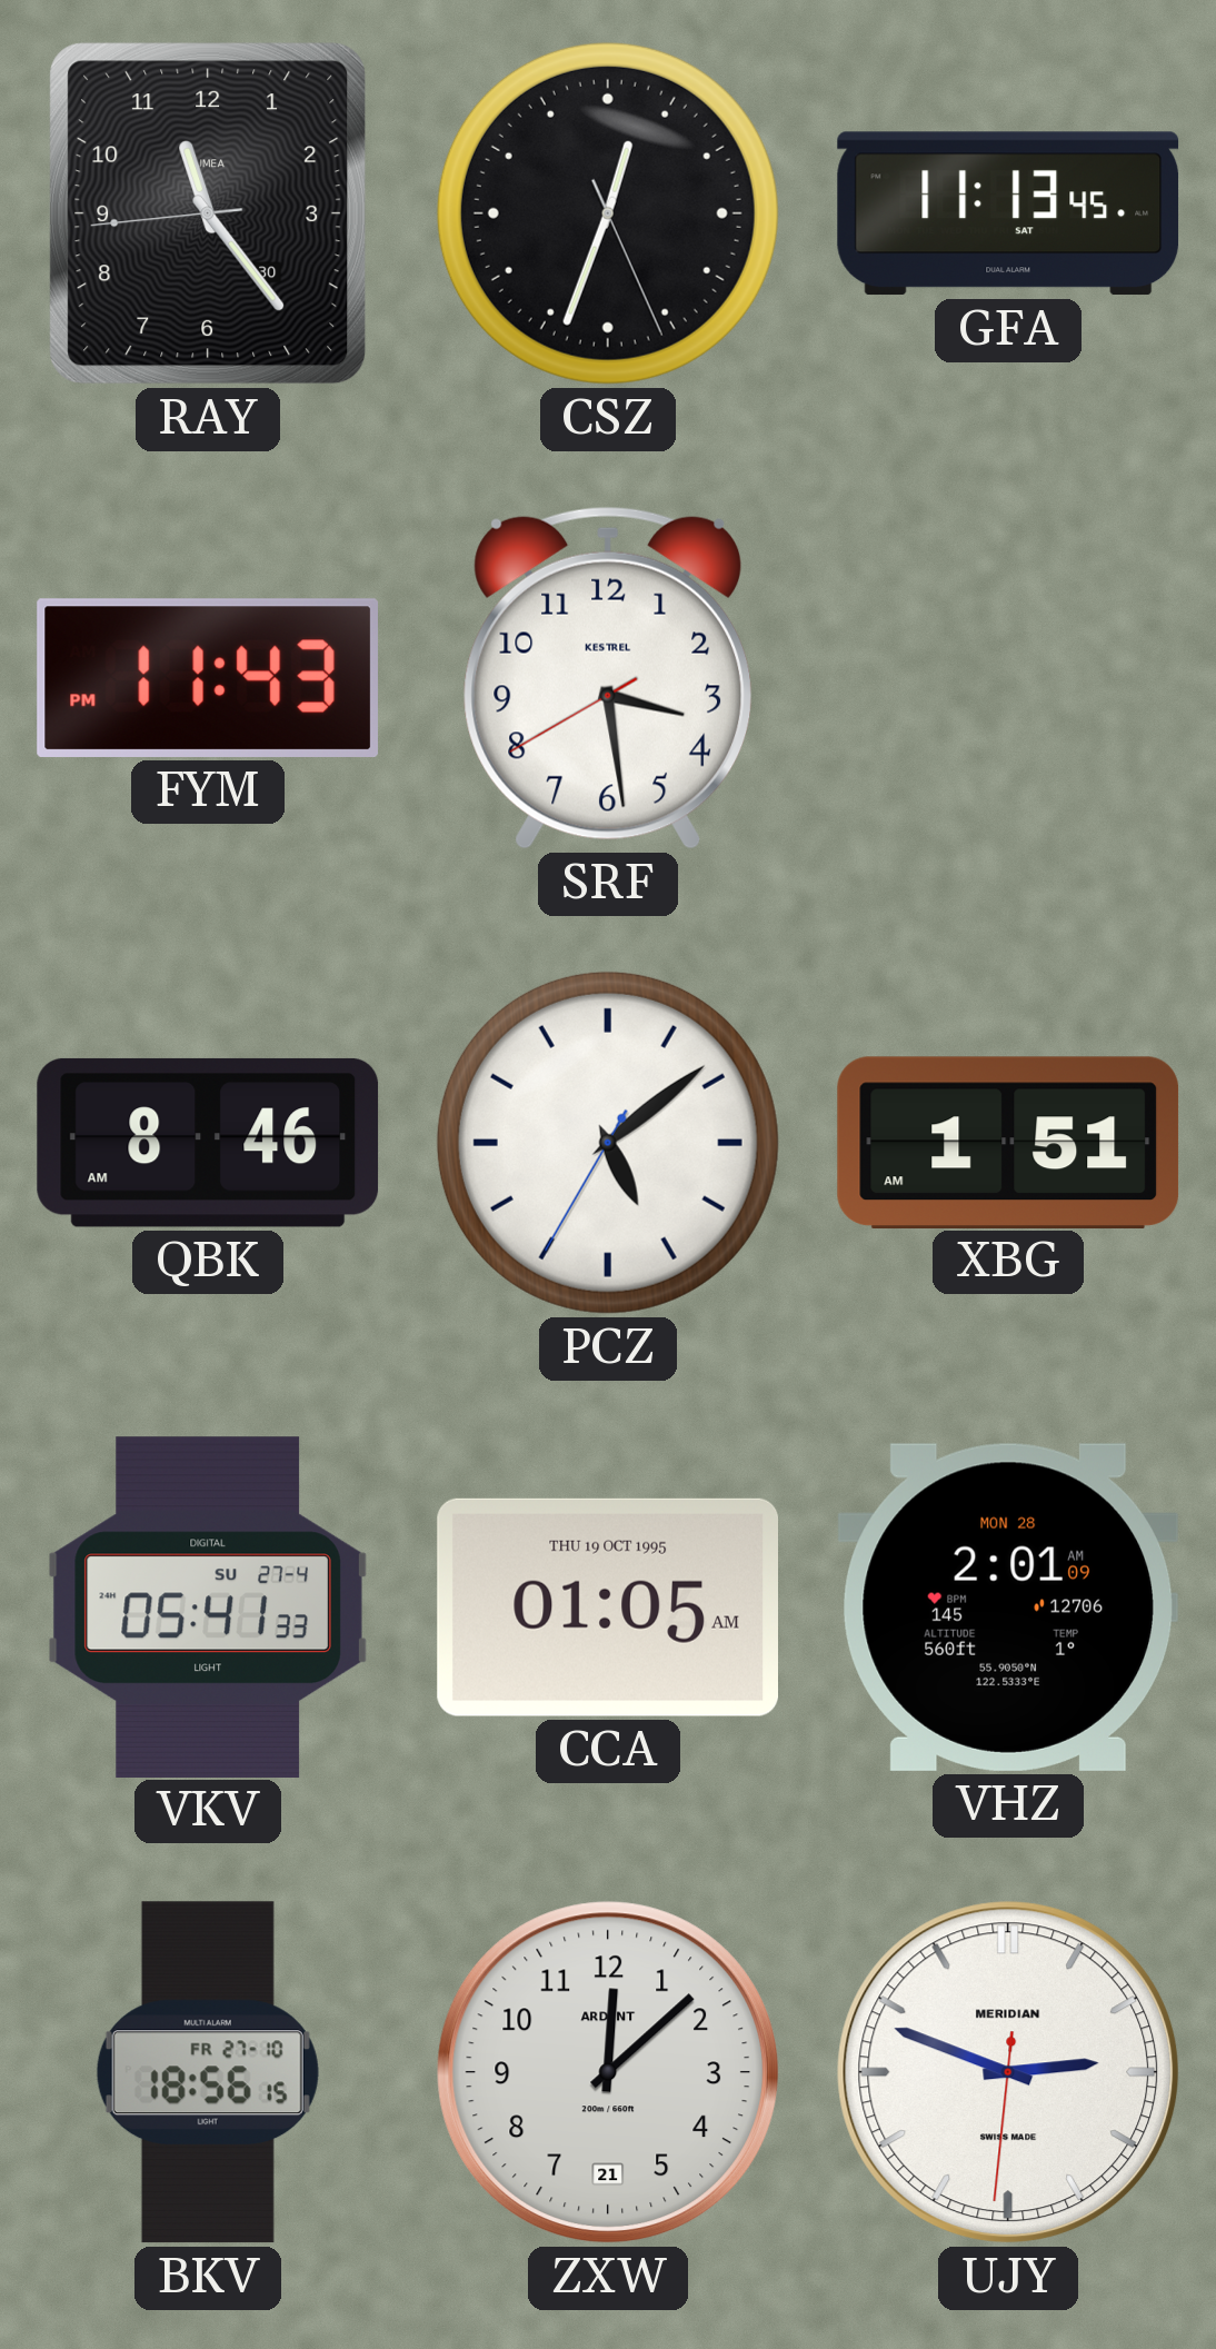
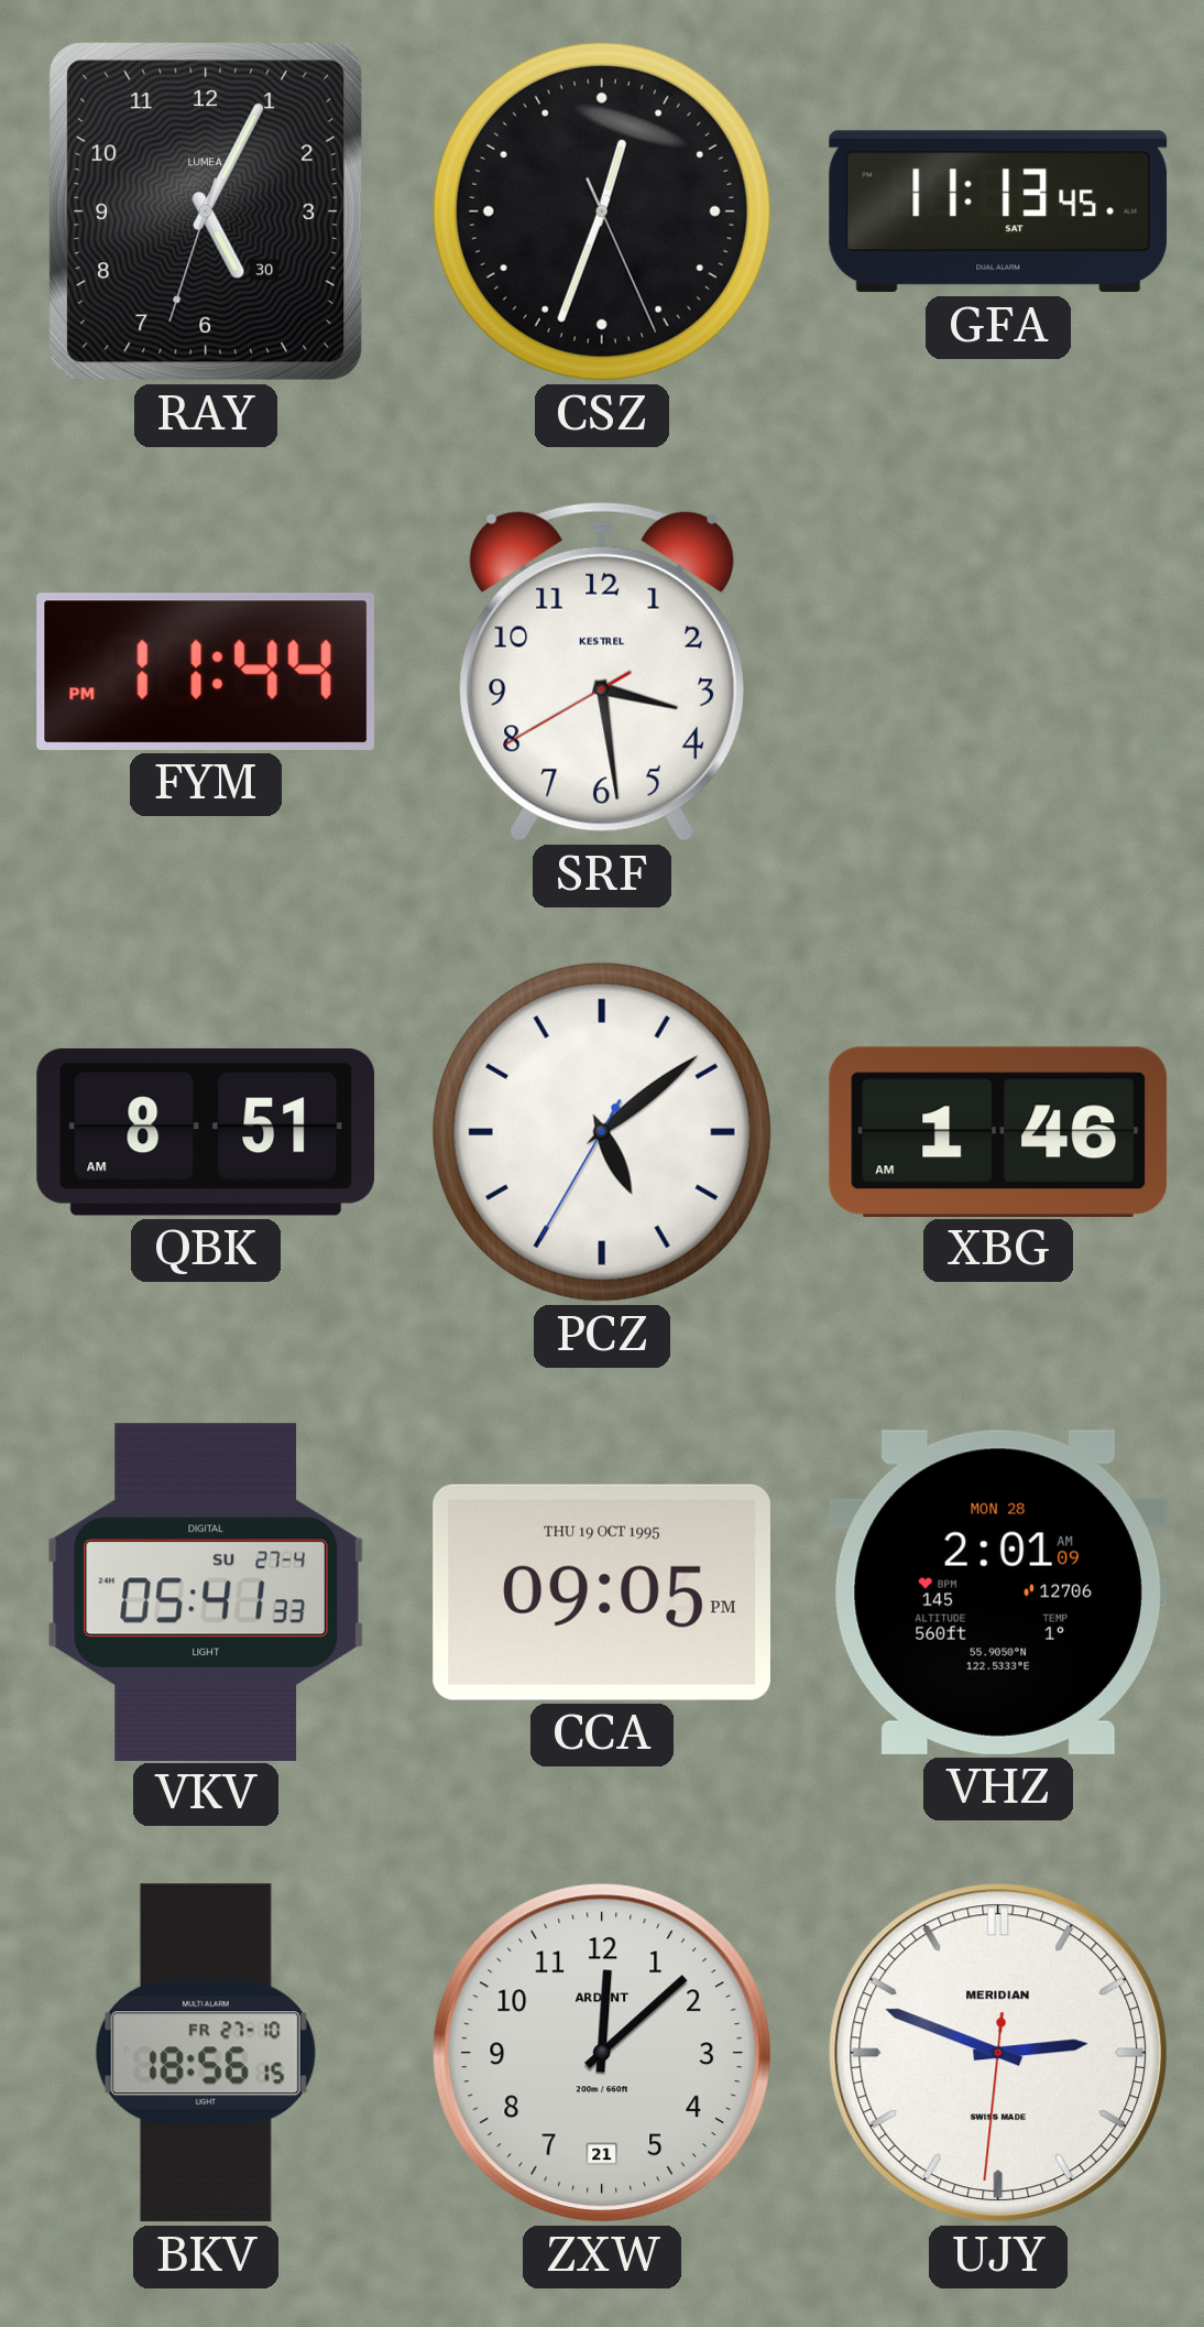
RAY: 11:23 -> 5:04
FYM: 11:43 -> 11:44
QBK: 8:46 -> 8:51
XBG: 1:51 -> 1:46
CCA: 01:05 -> 09:05
